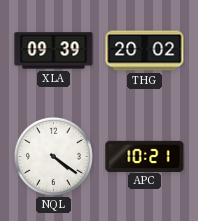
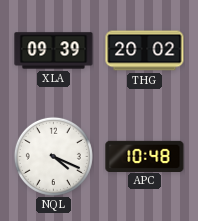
NQL: 4:21 -> 4:19
APC: 10:21 -> 10:48
